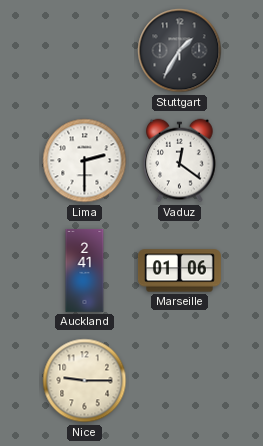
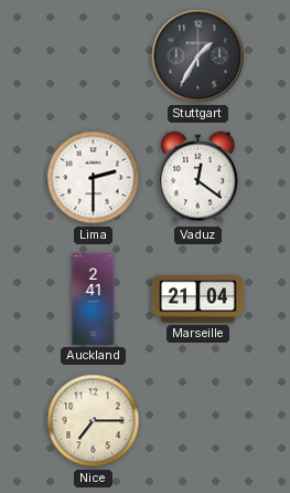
Marseille: 01:06 -> 21:04
Nice: 9:15 -> 7:15
